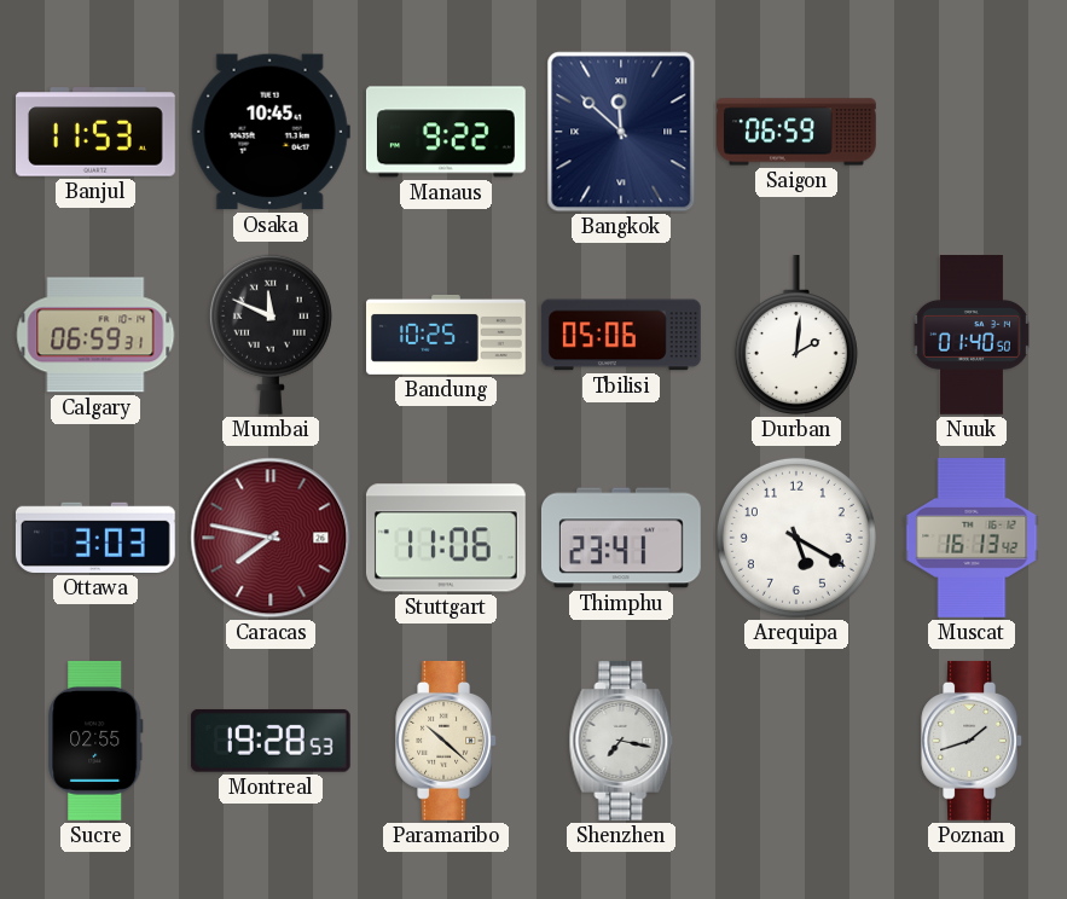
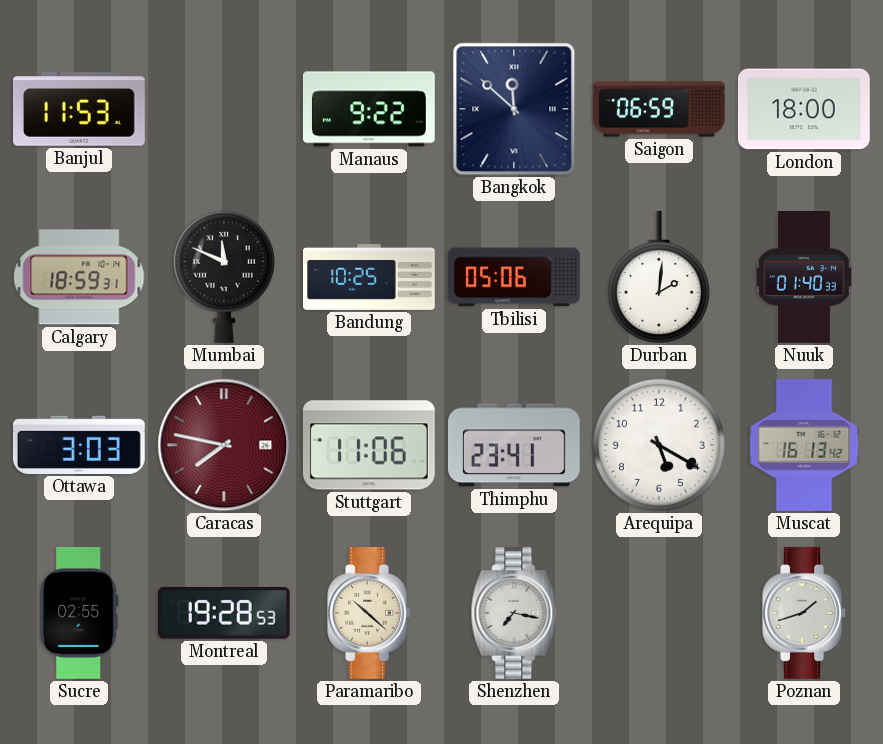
Osaka: 10:45 -> none
London: none -> 18:00
Calgary: 06:59 -> 18:59
Nuuk: 01:40:50 -> 01:40:33
